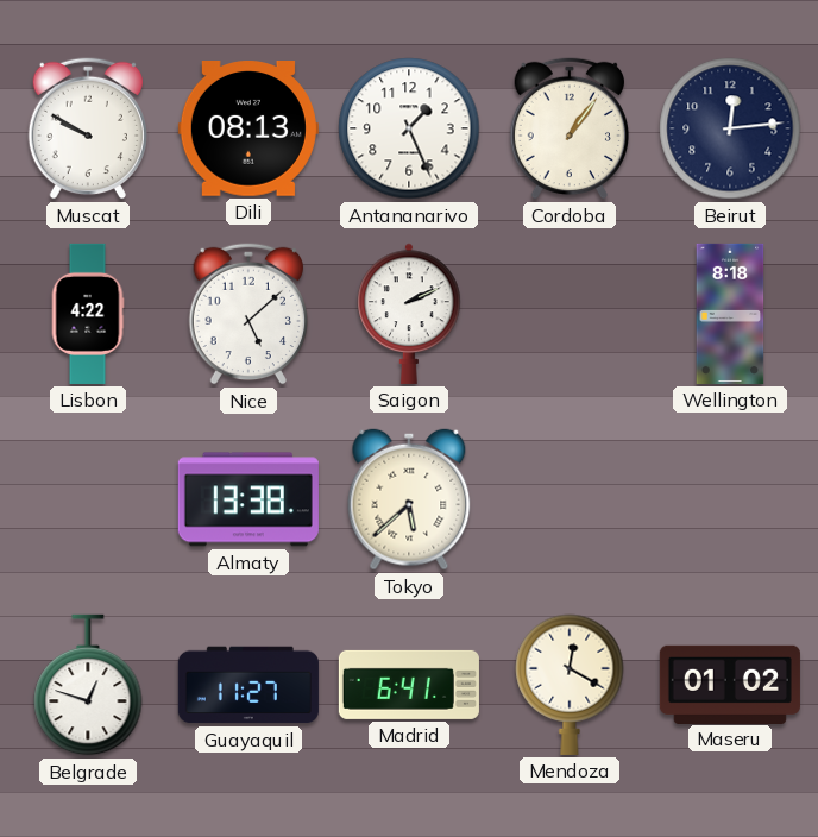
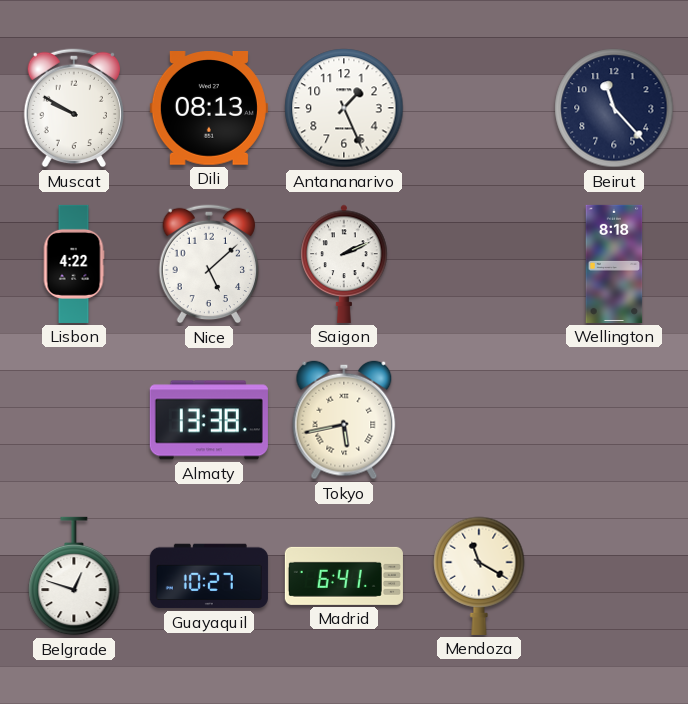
Cordoba: 1:06 -> none
Beirut: 12:14 -> 11:23
Tokyo: 5:38 -> 5:43
Guayaquil: 11:27 -> 10:27
Mendoza: 12:20 -> 11:20
Maseru: 01:02 -> none
